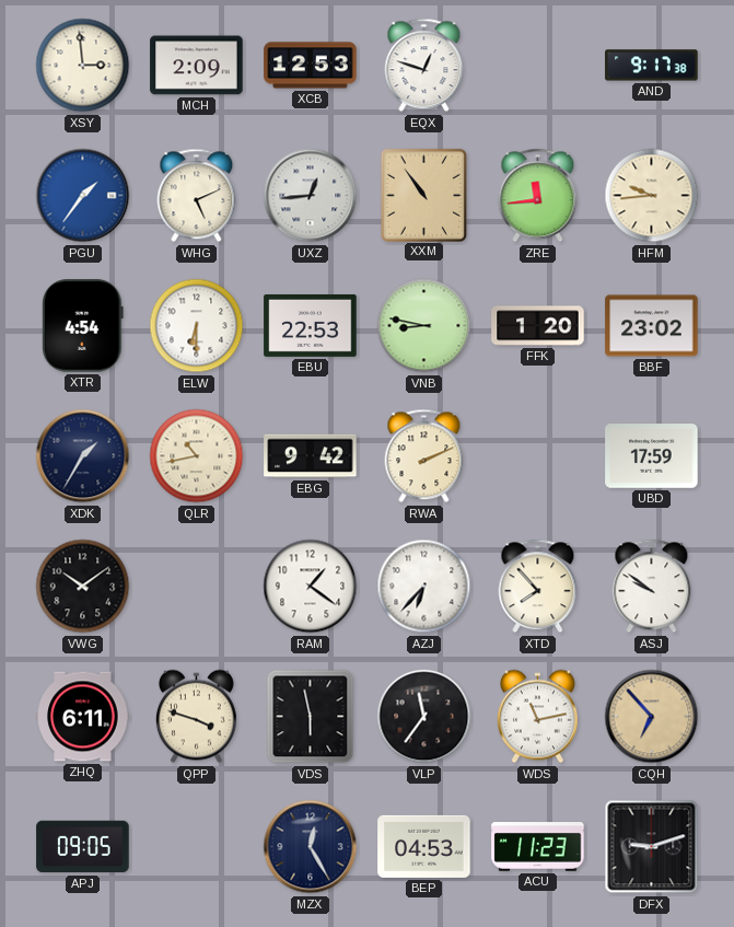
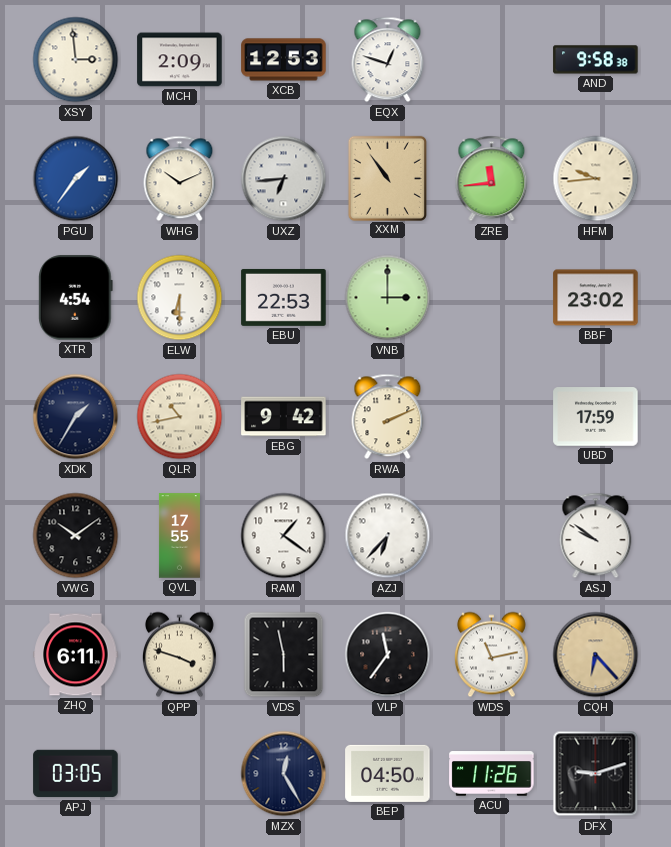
AND: 9:17 -> 9:58
WHG: 5:11 -> 10:11
UXZ: 12:44 -> 6:44
VNB: 8:47 -> 3:00
FFK: 1:20 -> none
QVL: none -> 17:55
XTD: 7:53 -> none
CQH: 6:53 -> 6:23
APJ: 09:05 -> 03:05
BEP: 04:53 -> 04:50
ACU: 11:23 -> 11:26
